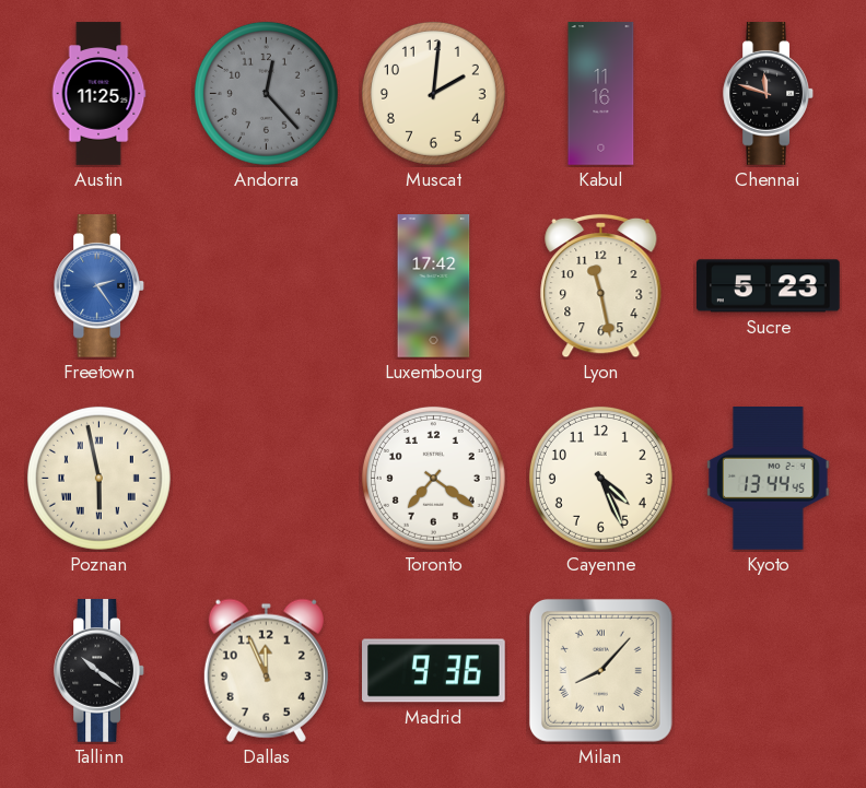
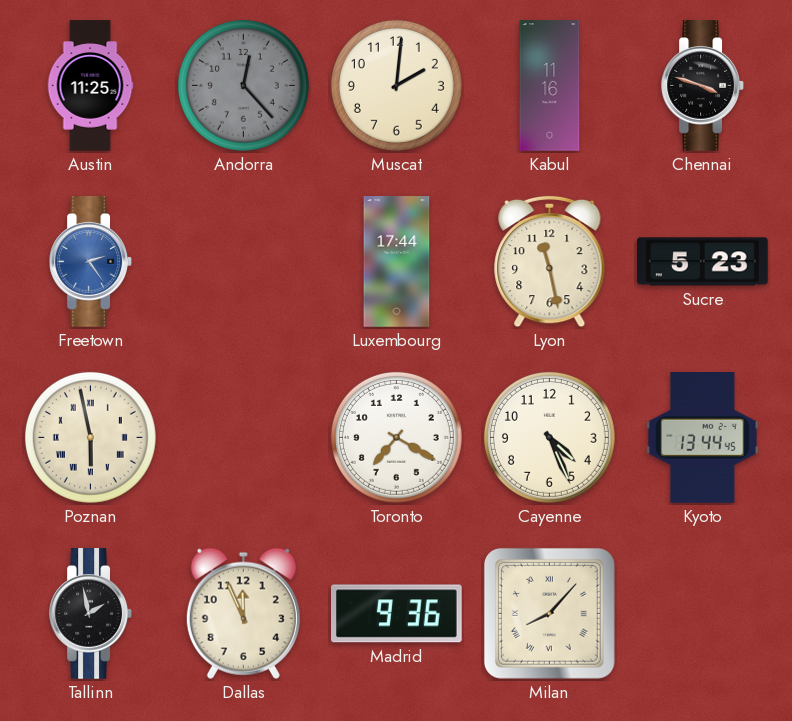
Chennai: 11:48 -> 3:48
Luxembourg: 17:42 -> 17:44
Toronto: 7:21 -> 7:20
Tallinn: 10:21 -> 1:58
